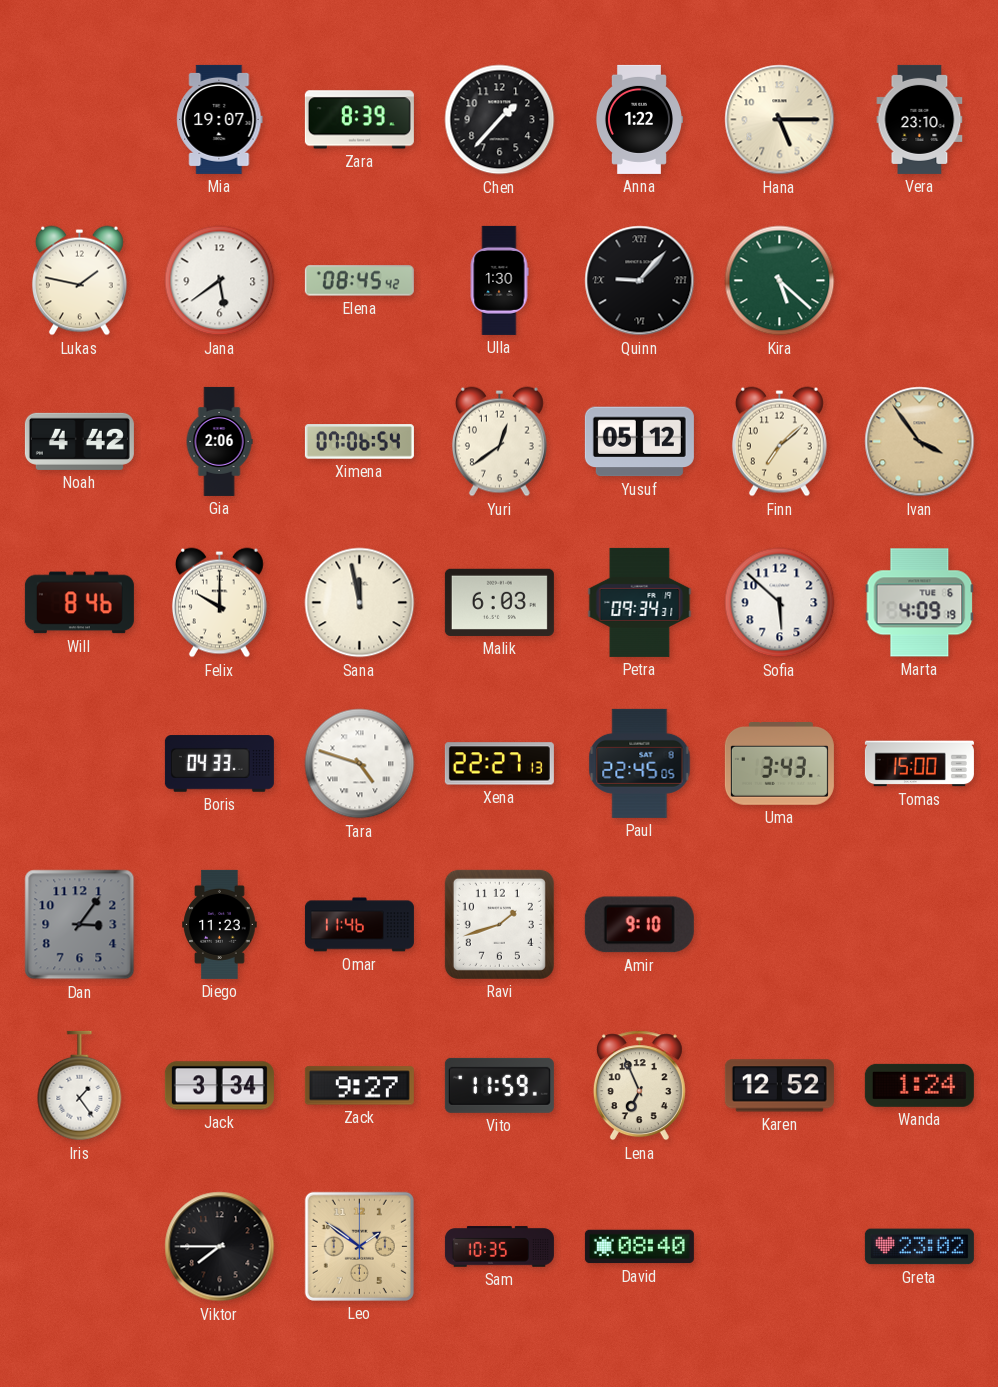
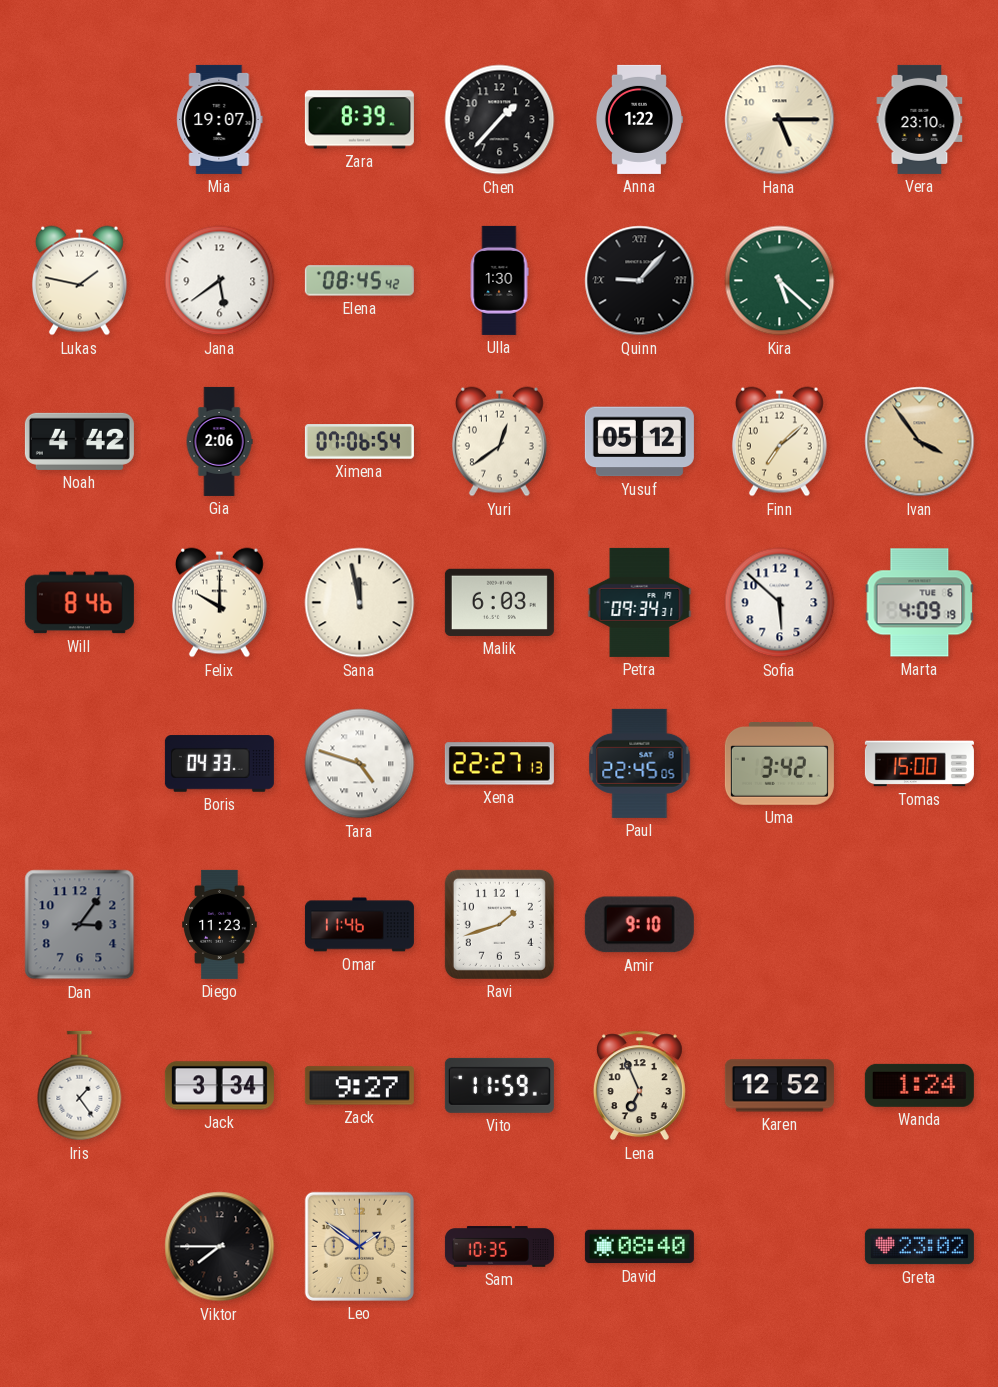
Uma: 3:43 -> 3:42
